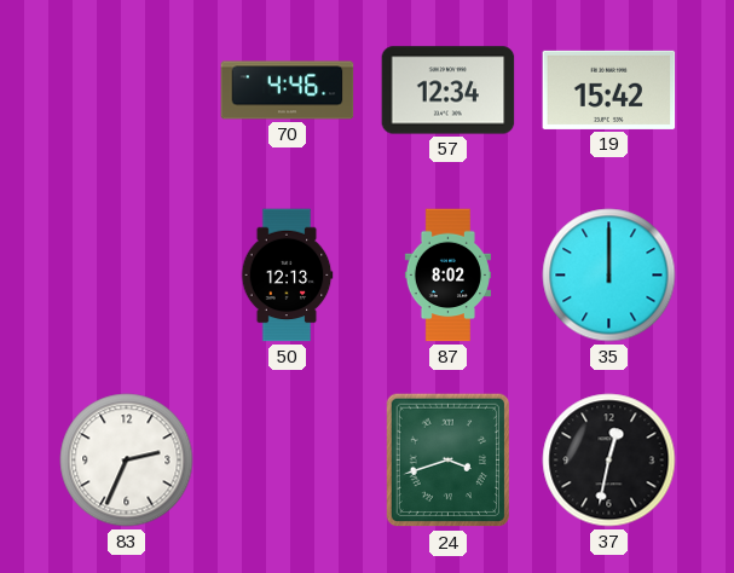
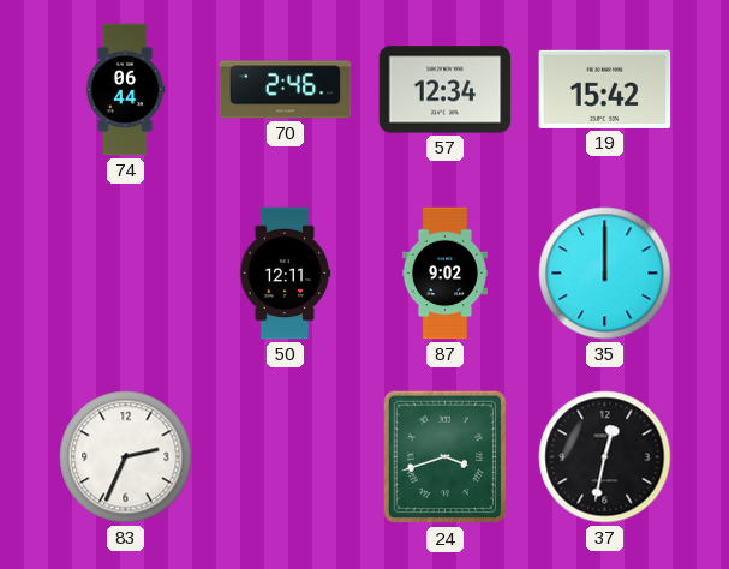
74: none -> 06:44
70: 4:46 -> 2:46
50: 12:13 -> 12:11
87: 8:02 -> 9:02
